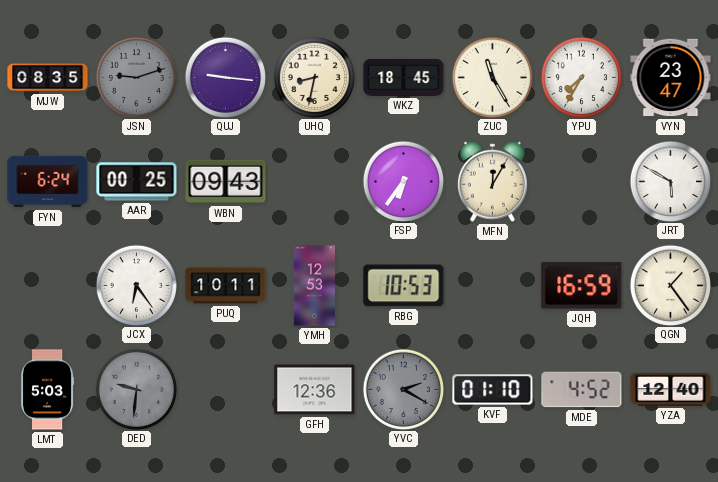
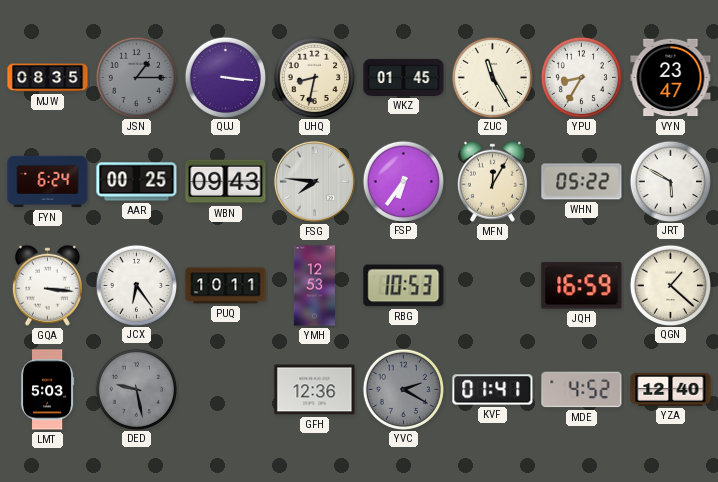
JSN: 9:12 -> 1:15
QUJ: 9:16 -> 3:16
WKZ: 18:45 -> 01:45
YPU: 7:35 -> 8:35
FSG: none -> 7:46
WHN: none -> 05:22
GQA: none -> 3:16
QGN: 1:24 -> 1:22
DED: 9:31 -> 9:28
KVF: 01:10 -> 01:41
